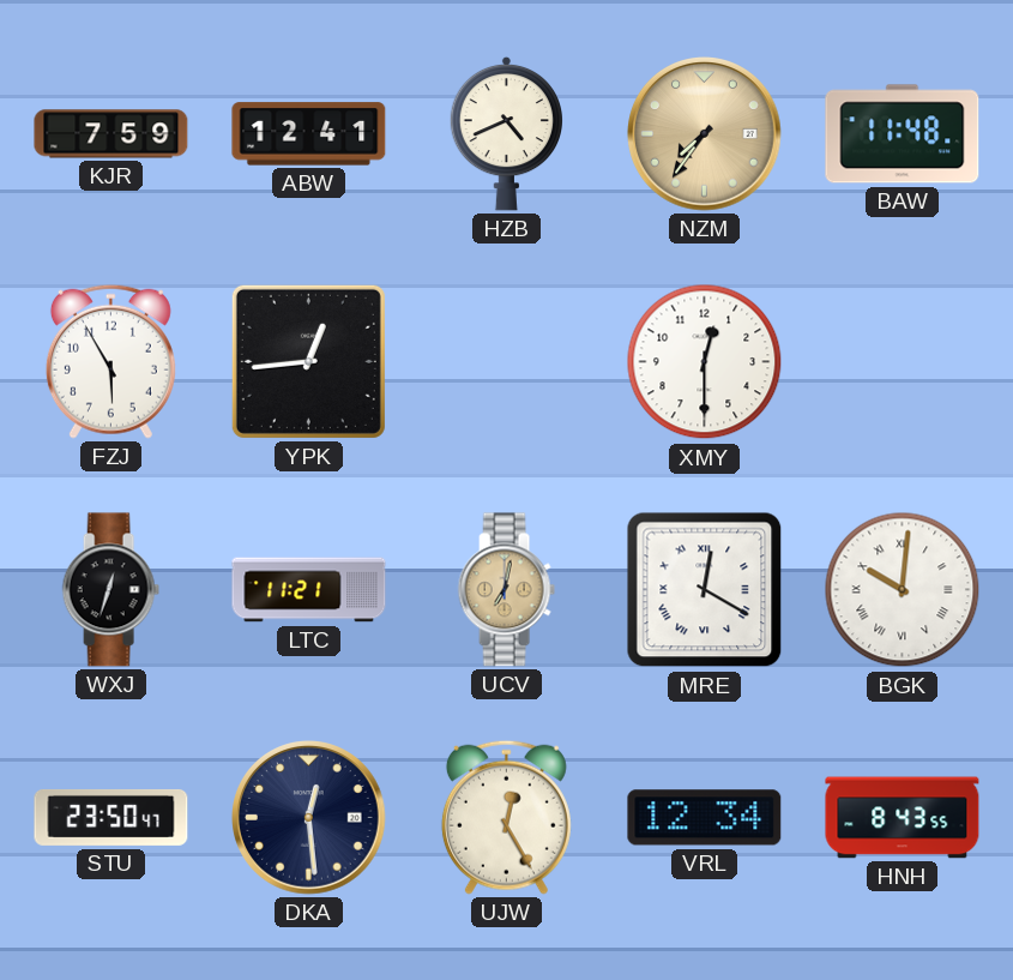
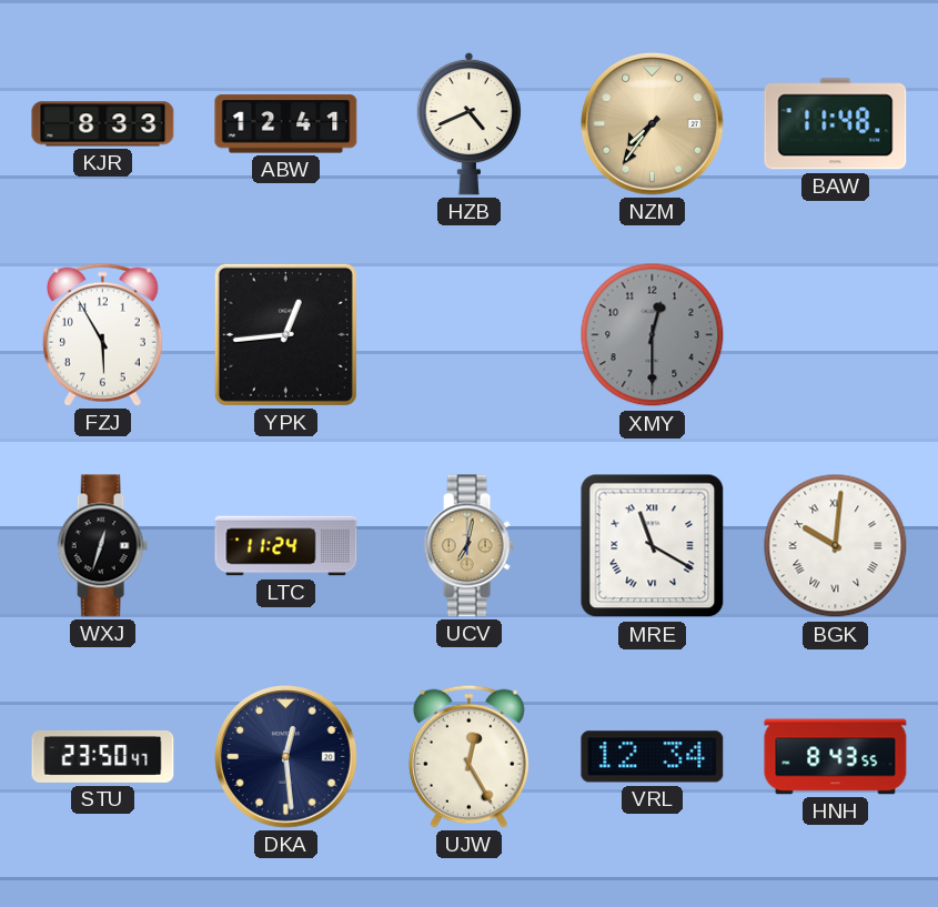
KJR: 7:59 -> 8:33
XMY dial: white -> grey
LTC: 11:21 -> 11:24
MRE: 12:20 -> 11:20
